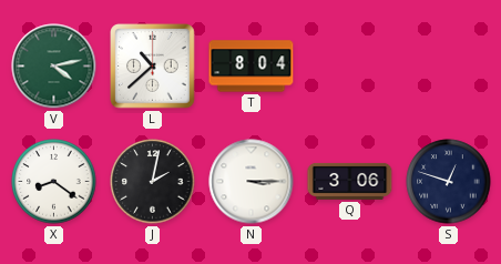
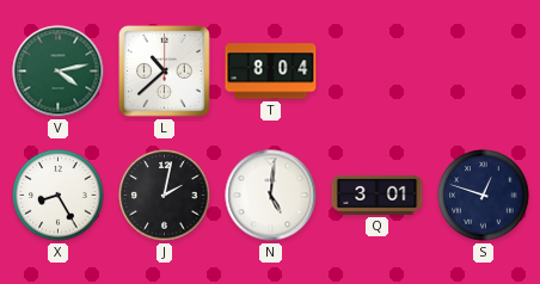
X: 8:21 -> 8:25
N: 3:15 -> 5:01
Q: 3:06 -> 3:01
